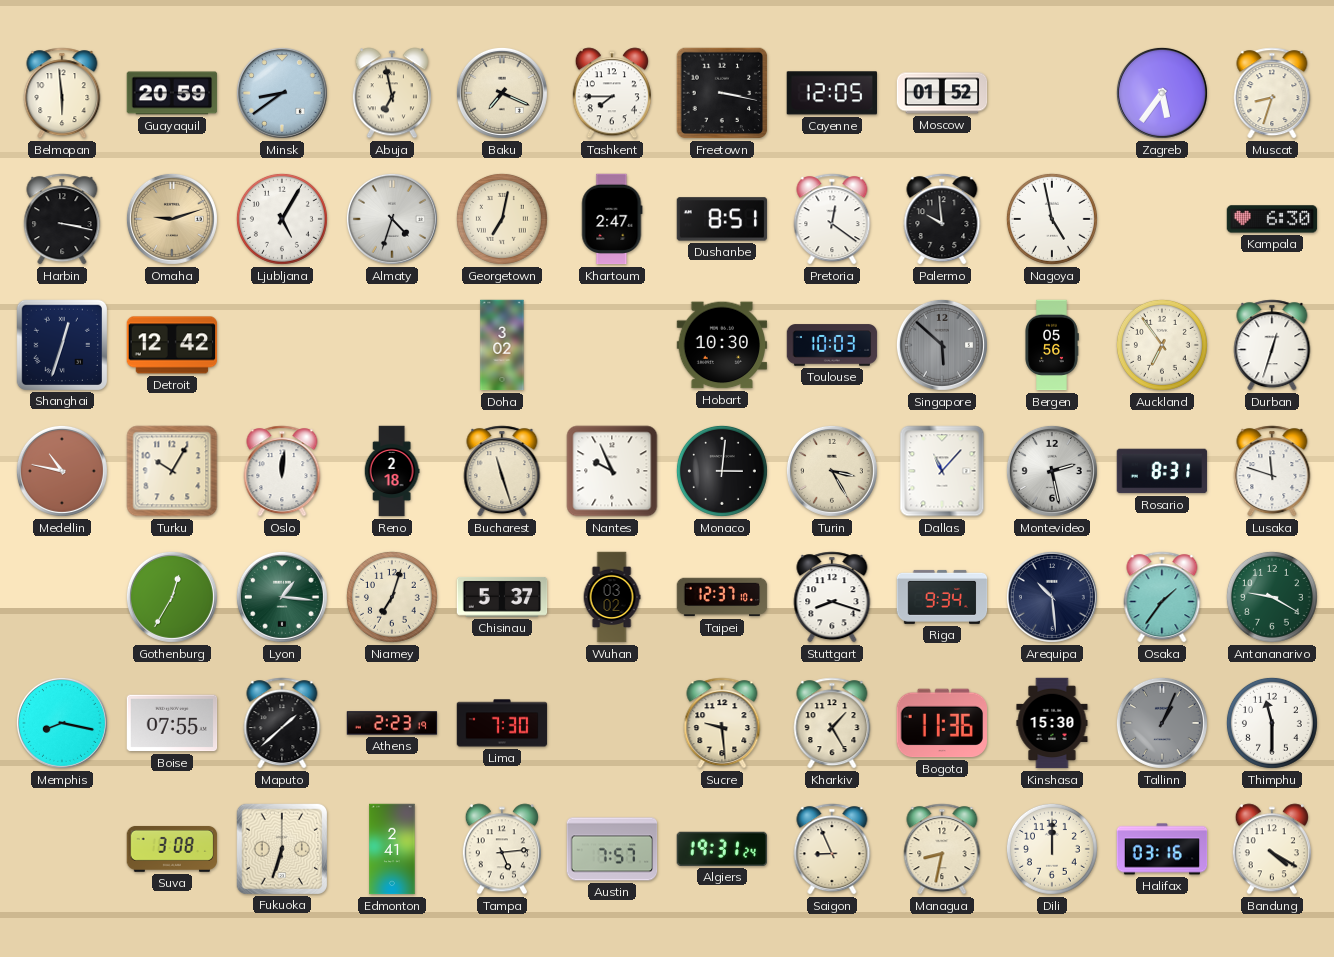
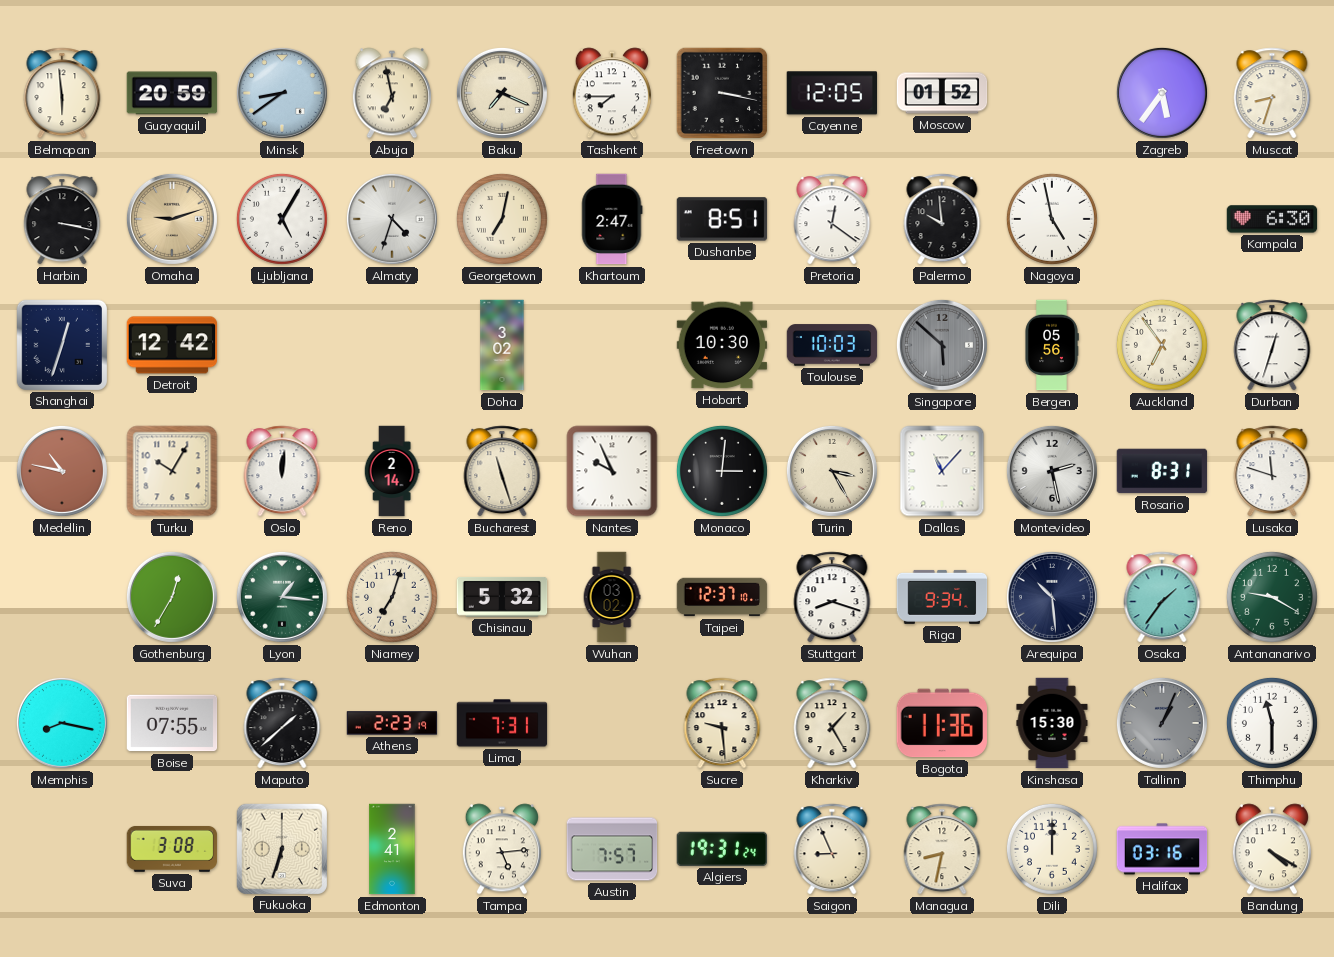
Reno: 2:18 -> 2:14
Chisinau: 5:37 -> 5:32
Lima: 7:30 -> 7:31
